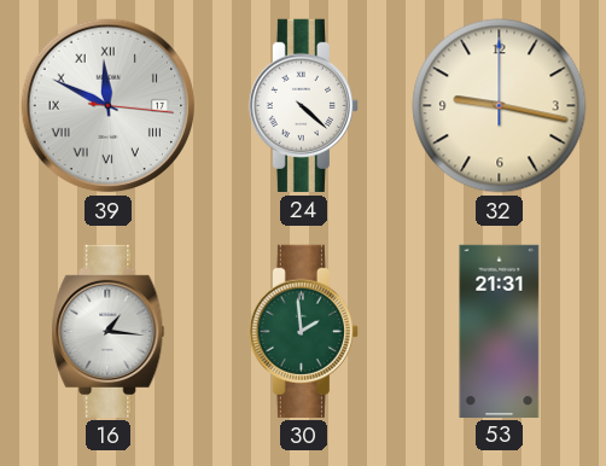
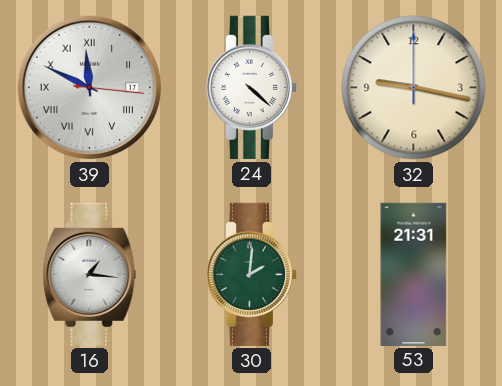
30: 1:59 -> 2:01
